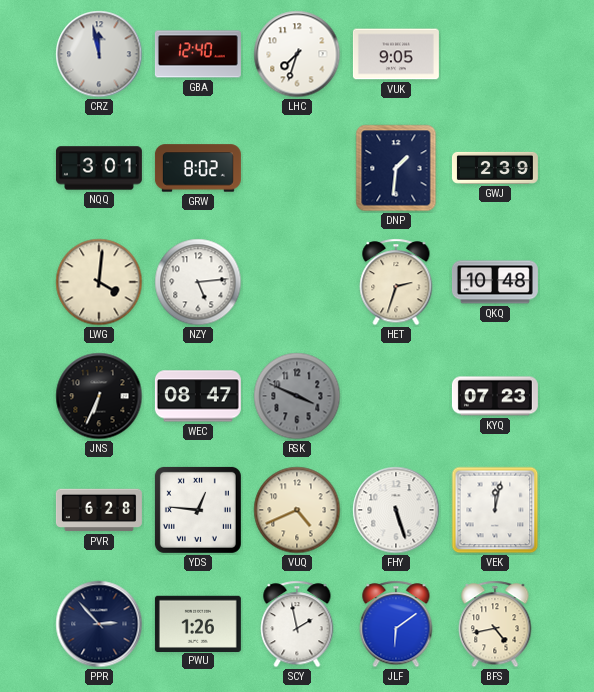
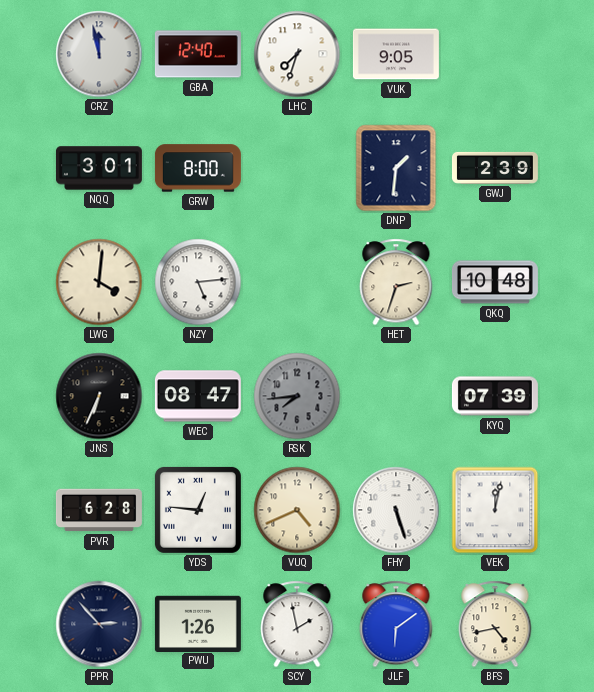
GRW: 8:02 -> 8:00
RSK: 3:49 -> 7:44
KYQ: 07:23 -> 07:39
